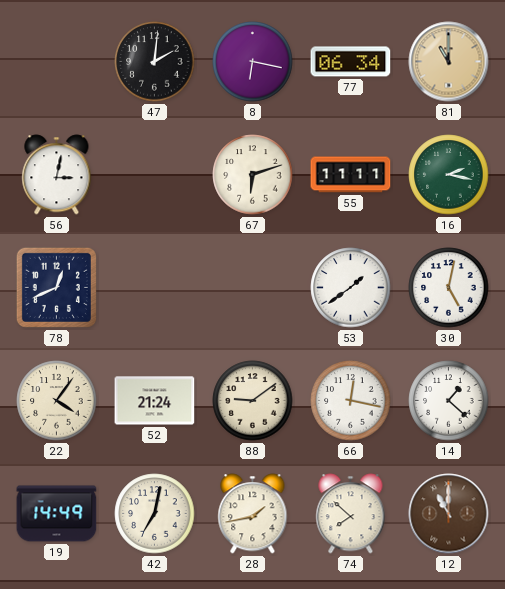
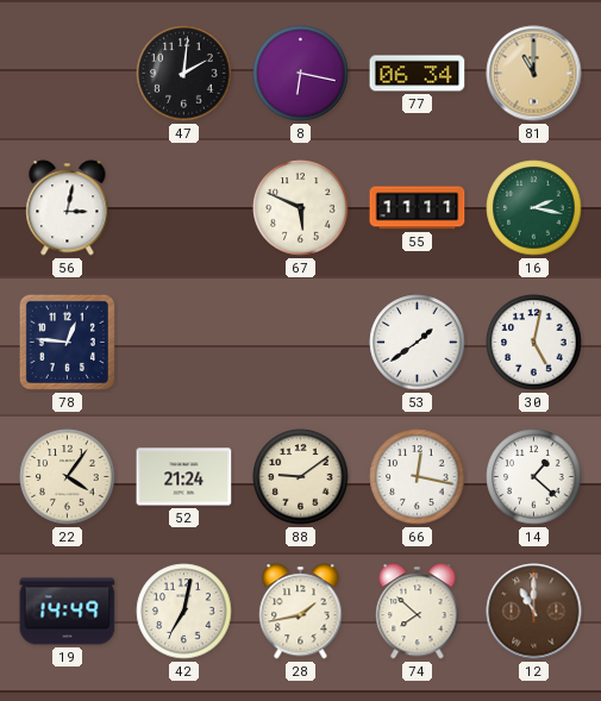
67: 6:12 -> 5:49
78: 12:41 -> 12:46
